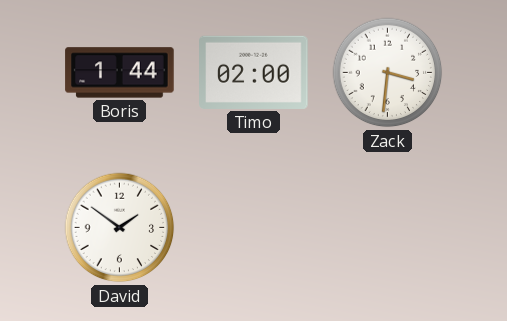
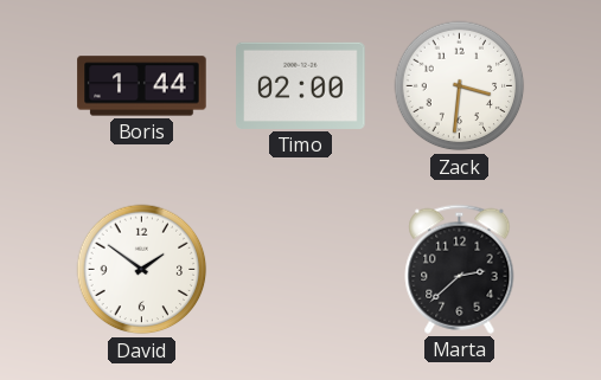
Marta: none -> 2:38
